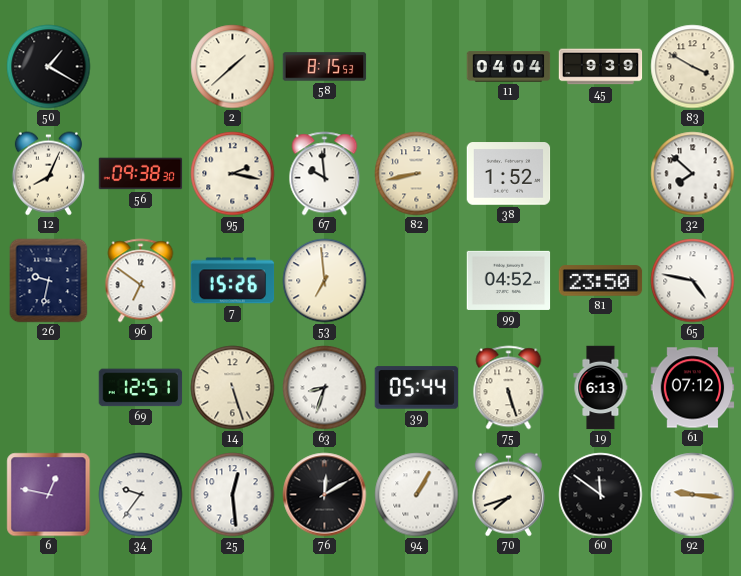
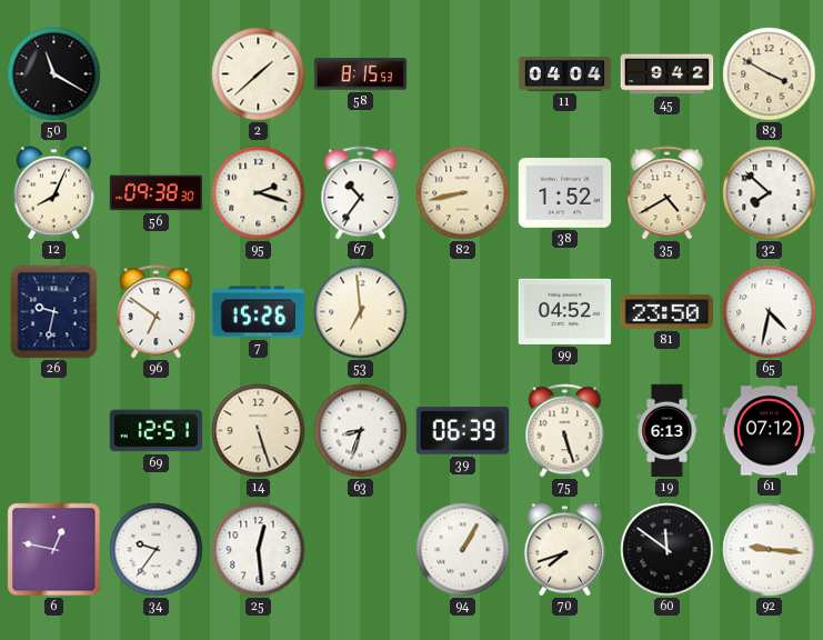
50: 1:20 -> 11:20
45: 9:39 -> 9:42
95: 2:17 -> 2:18
67: 9:59 -> 10:36
35: none -> 4:40
65: 4:47 -> 4:32
39: 05:44 -> 06:39
76: 12:10 -> none
